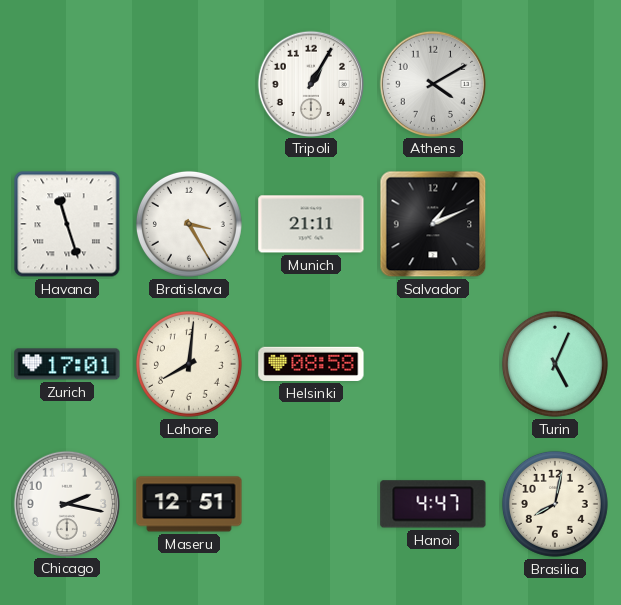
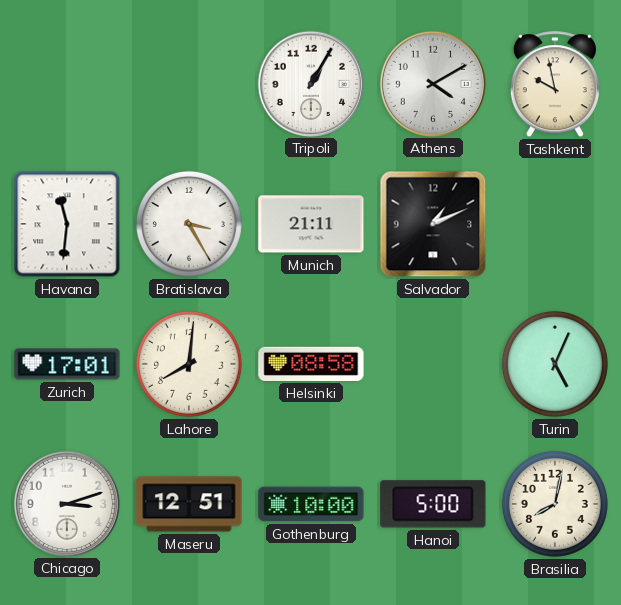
Tashkent: none -> 9:58
Havana: 11:27 -> 11:31
Chicago: 2:17 -> 3:12
Gothenburg: none -> 10:00
Hanoi: 4:47 -> 5:00
